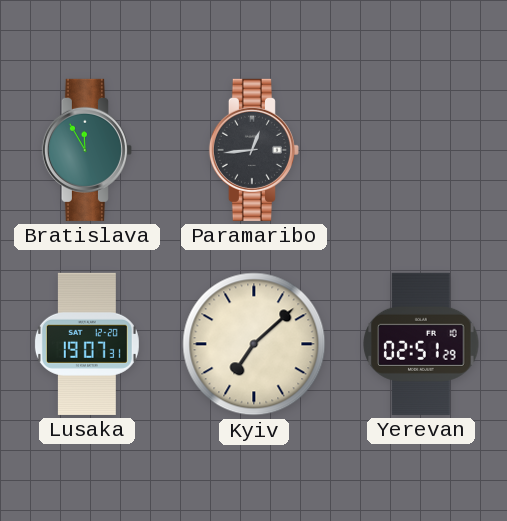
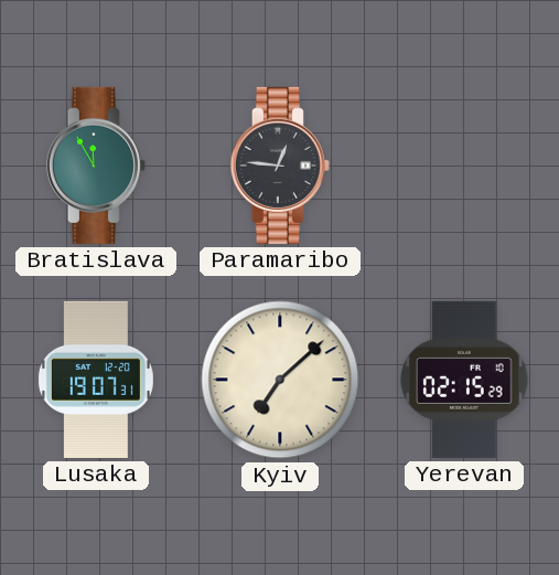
Paramaribo: 12:44 -> 12:46
Yerevan: 02:51 -> 02:15
